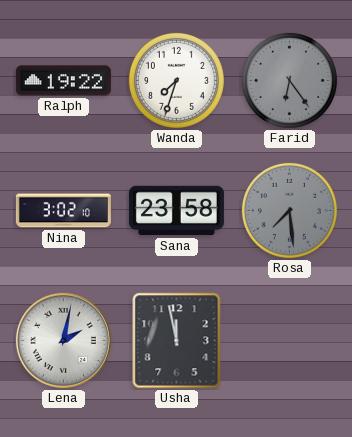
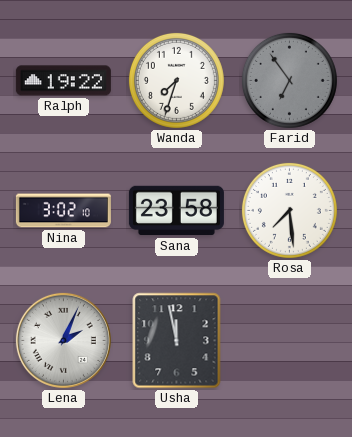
Farid: 6:24 -> 6:54
Rosa dial: grey -> white
Lena: 2:02 -> 2:04
